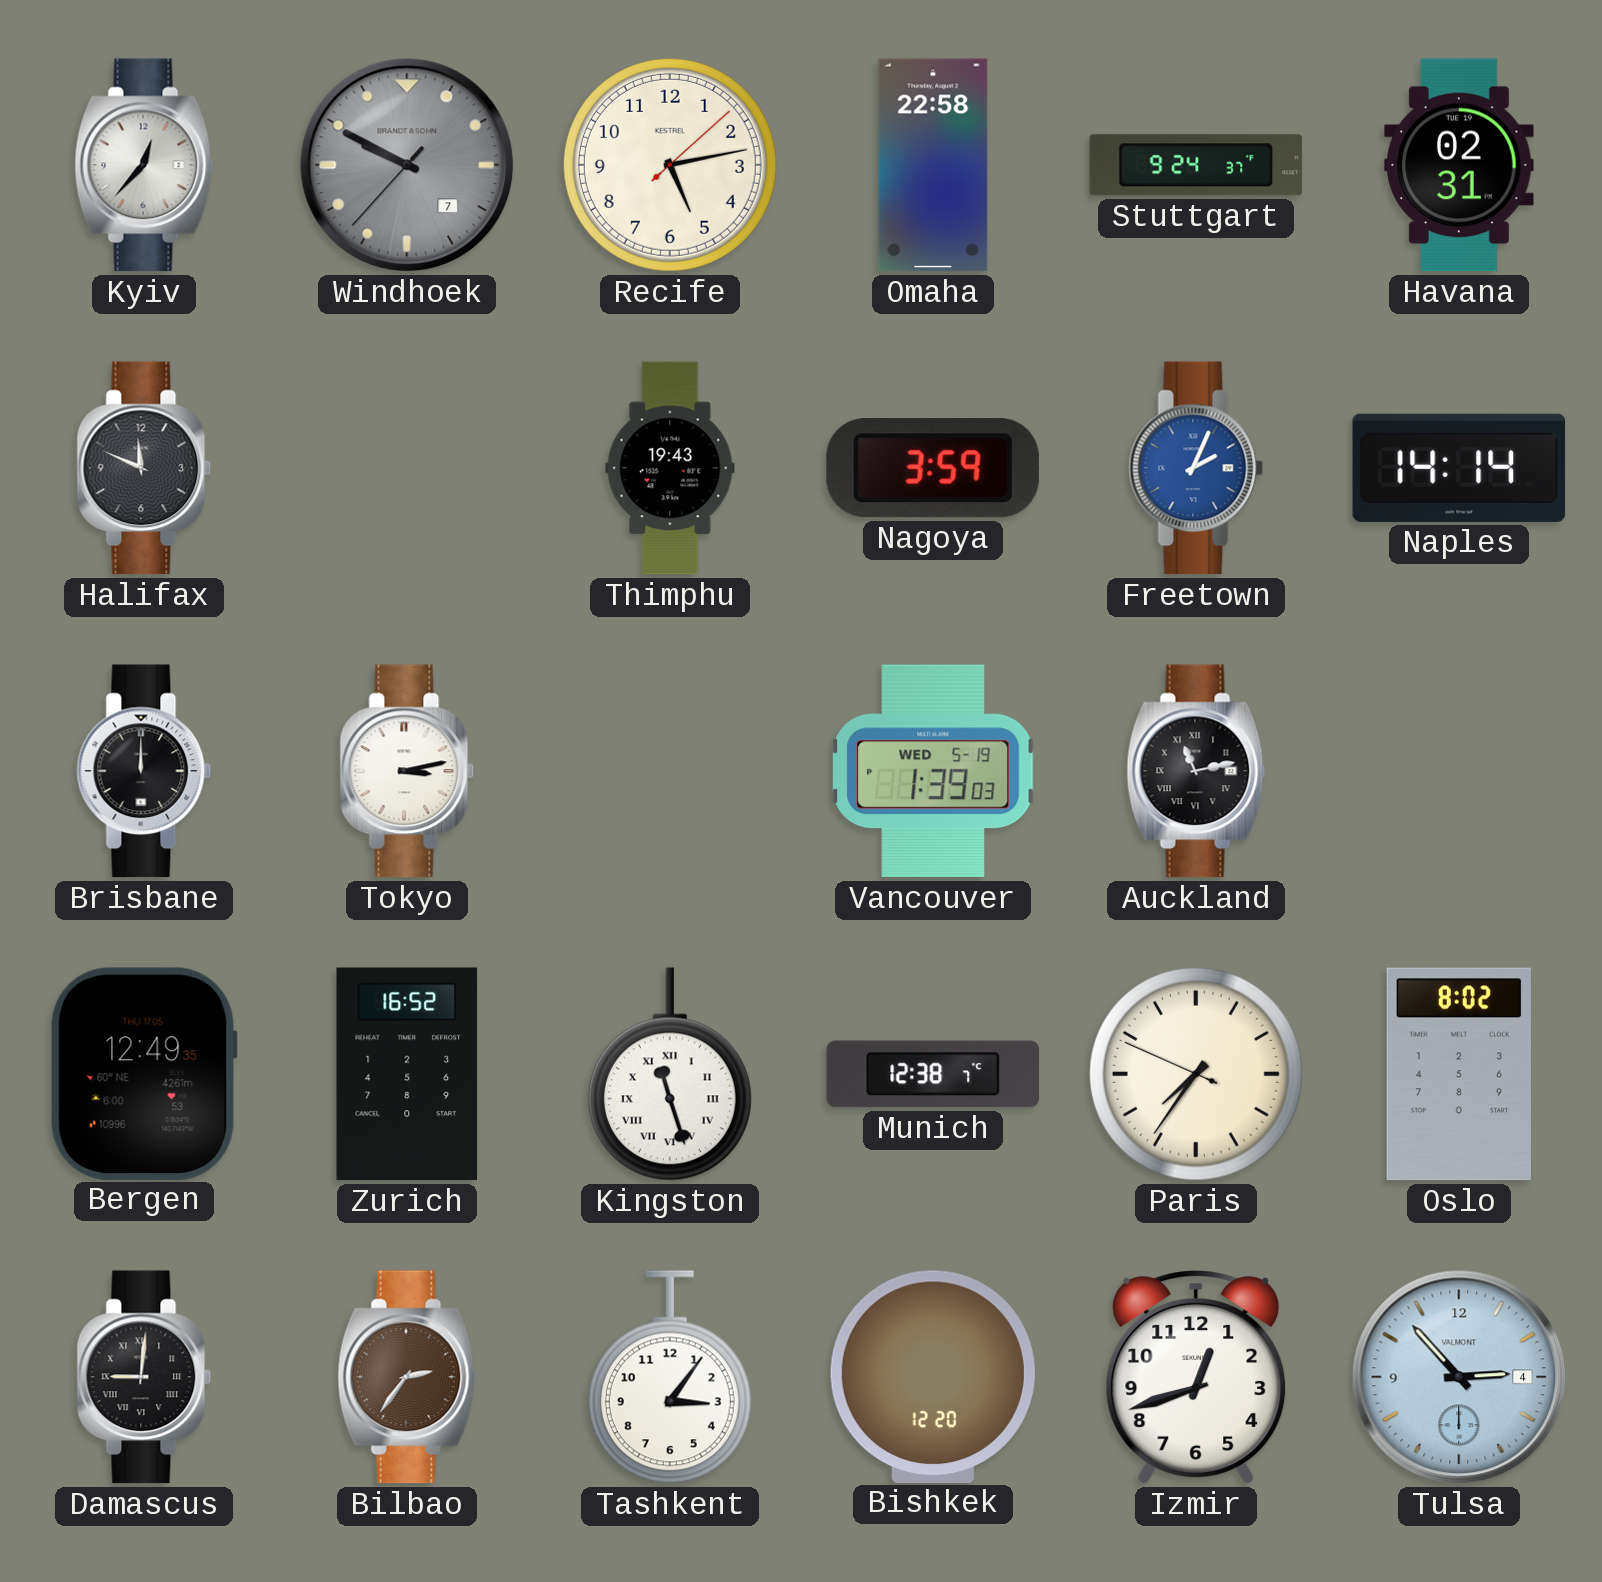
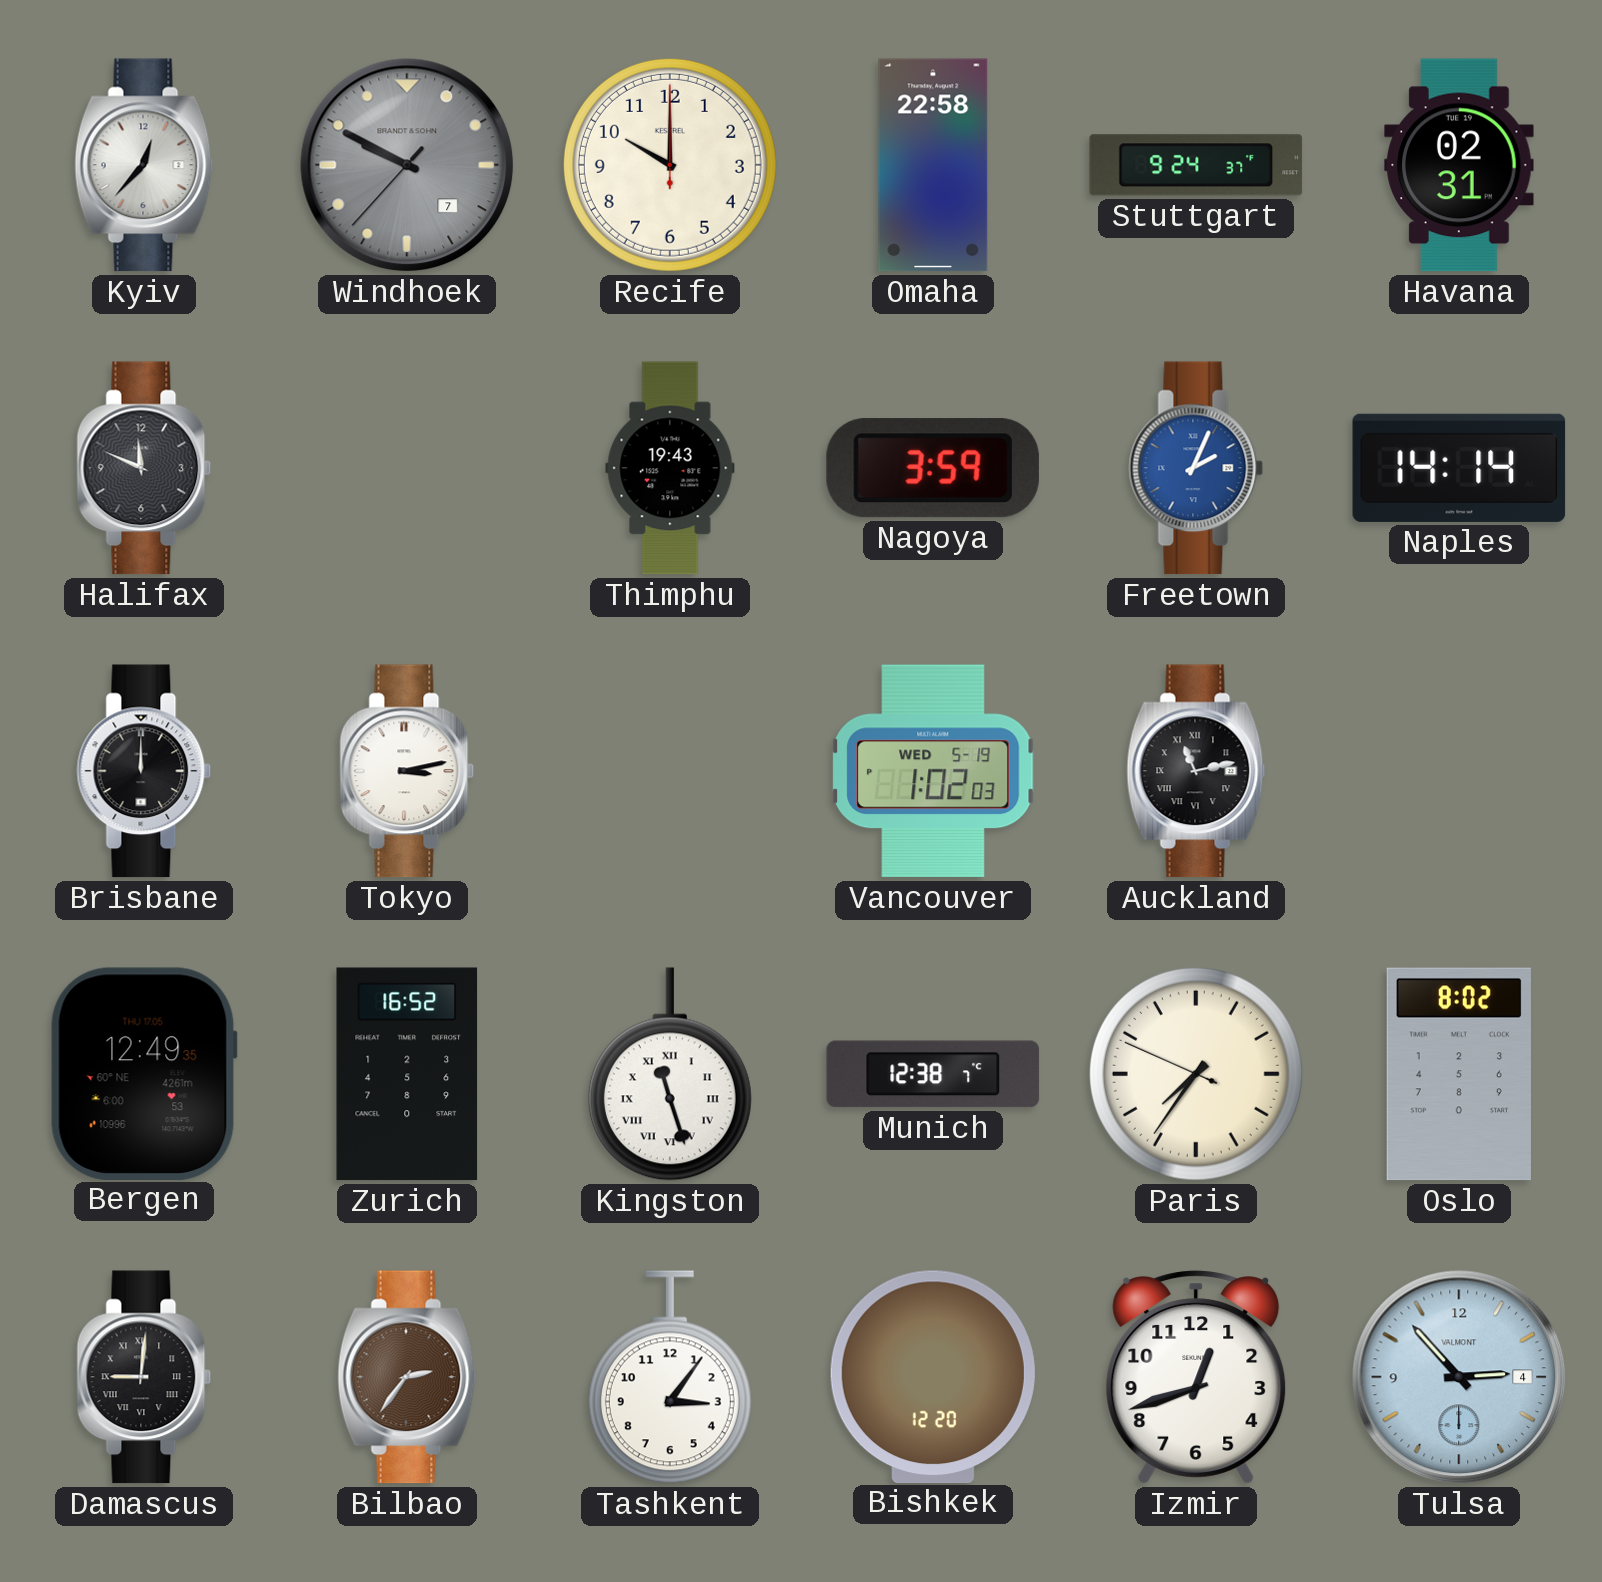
Recife: 5:13 -> 10:00
Vancouver: 1:39 -> 1:02
